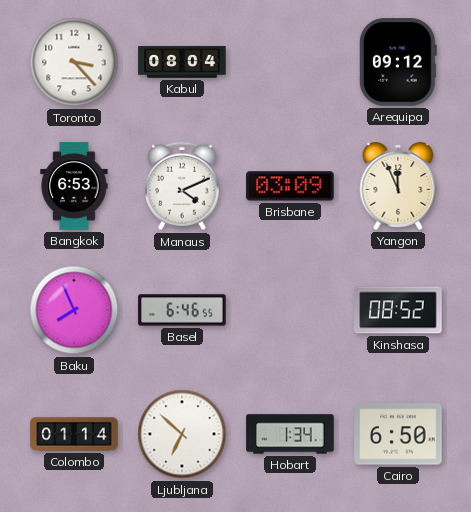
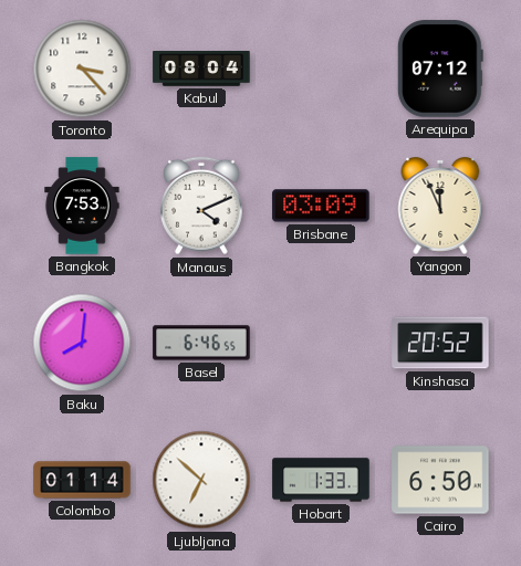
Arequipa: 09:12 -> 07:12
Bangkok: 6:53 -> 7:53
Baku: 7:56 -> 8:01
Kinshasa: 08:52 -> 20:52
Hobart: 1:34 -> 1:33
